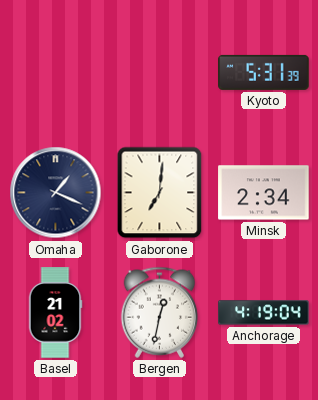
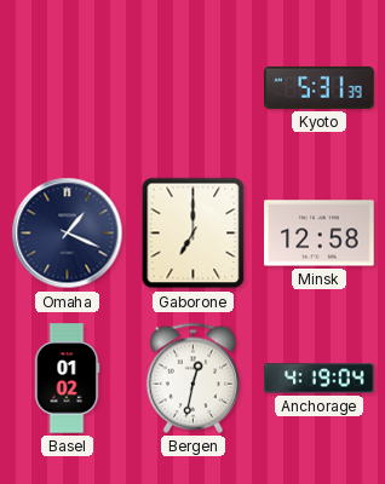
Gaborone: 7:01 -> 7:00
Minsk: 2:34 -> 12:58
Basel: 21:02 -> 01:02
